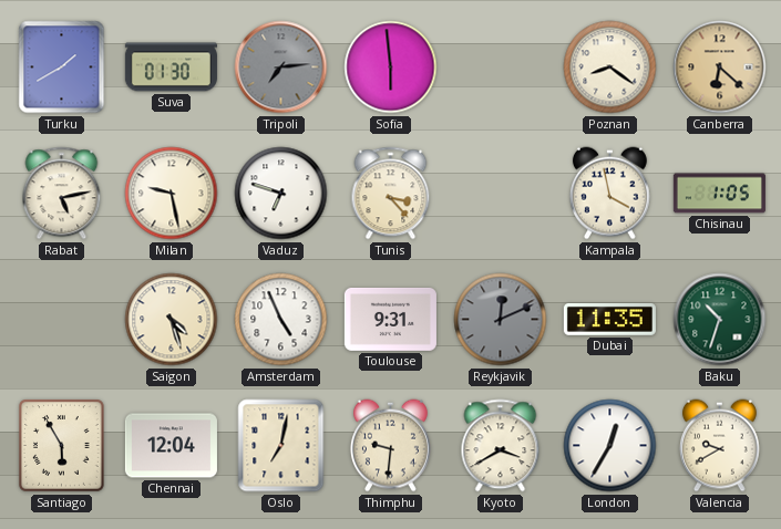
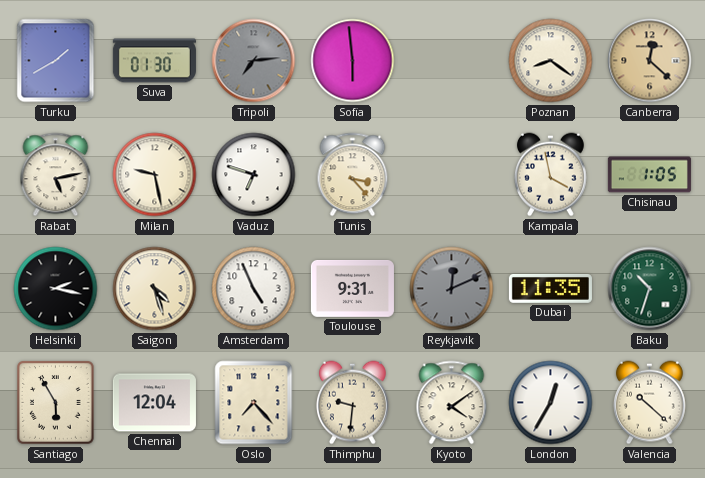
Canberra: 6:22 -> 12:22
Helsinki: none -> 2:17
Oslo: 7:02 -> 7:23
Kyoto: 3:40 -> 4:09
Valencia: 9:40 -> 10:22
